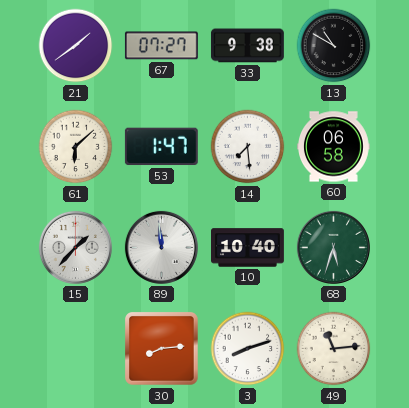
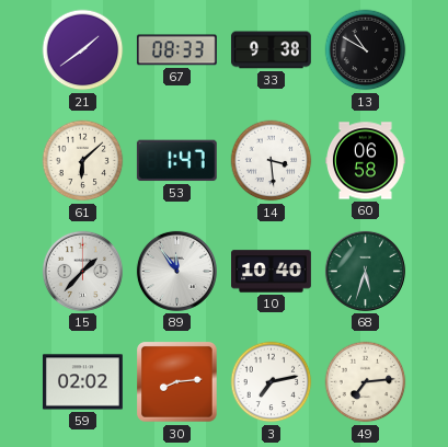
67: 07:27 -> 08:33
14: 7:29 -> 3:29
89: 11:59 -> 11:54
59: none -> 02:02
3: 8:12 -> 7:13
49: 11:14 -> 7:14
